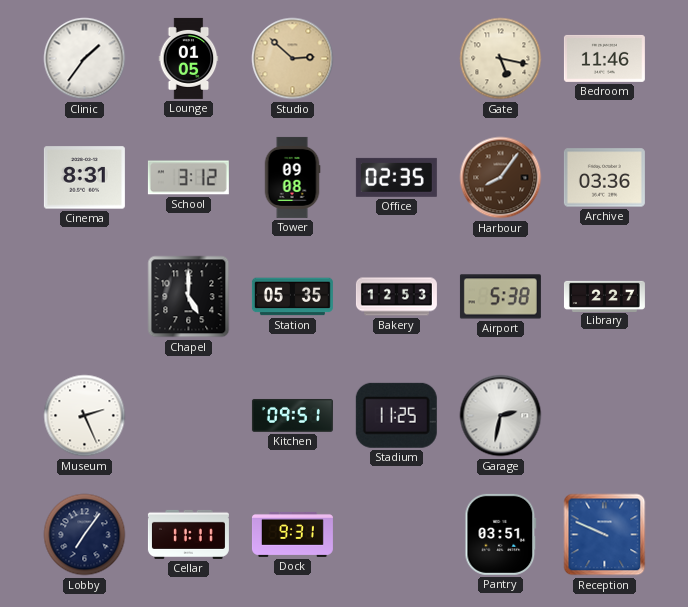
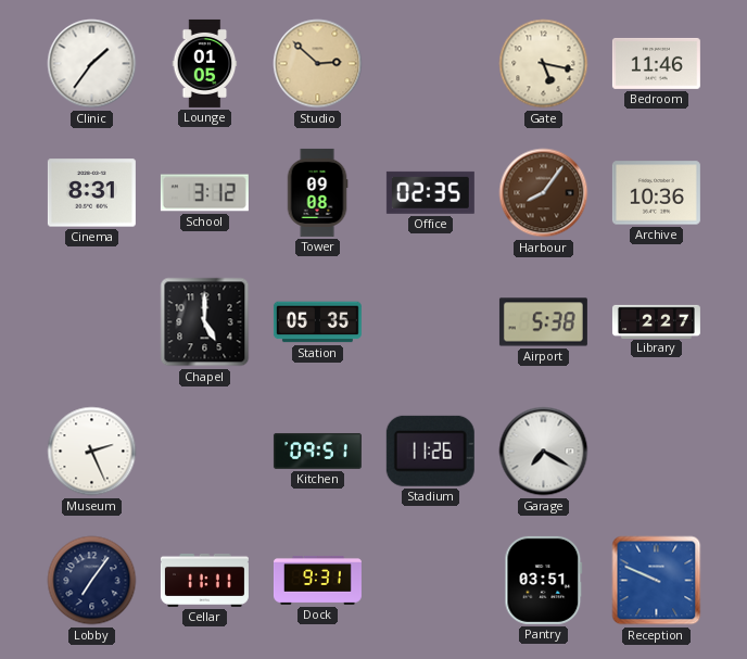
Archive: 03:36 -> 10:36
Bakery: 12:53 -> none
Stadium: 11:25 -> 11:26
Garage: 2:32 -> 7:20
